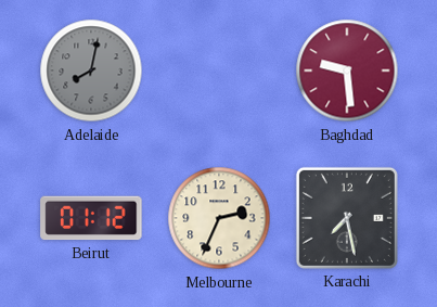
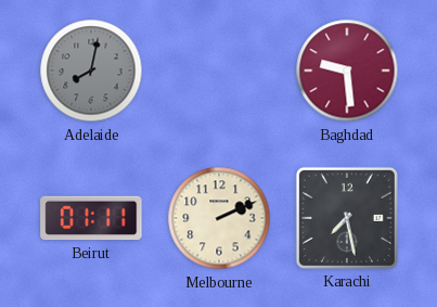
Beirut: 01:12 -> 01:11
Melbourne: 2:34 -> 2:11
